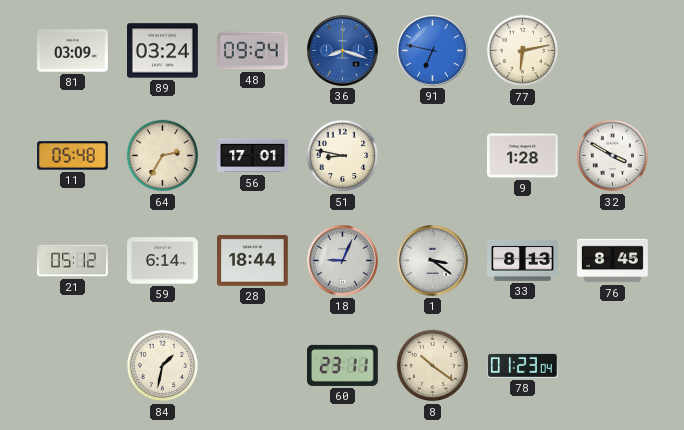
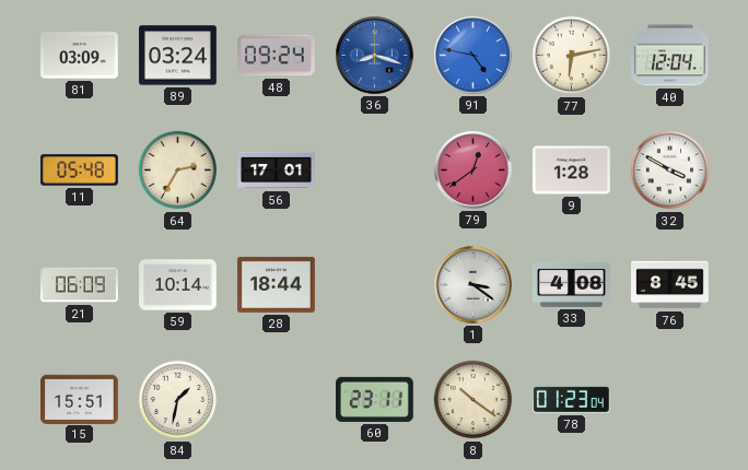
91: 6:47 -> 4:47
40: none -> 12:04
51: 8:47 -> none
79: none -> 12:39
21: 05:12 -> 06:09
59: 6:14 -> 10:14
18: 9:04 -> none
33: 8:13 -> 4:08
15: none -> 15:51
